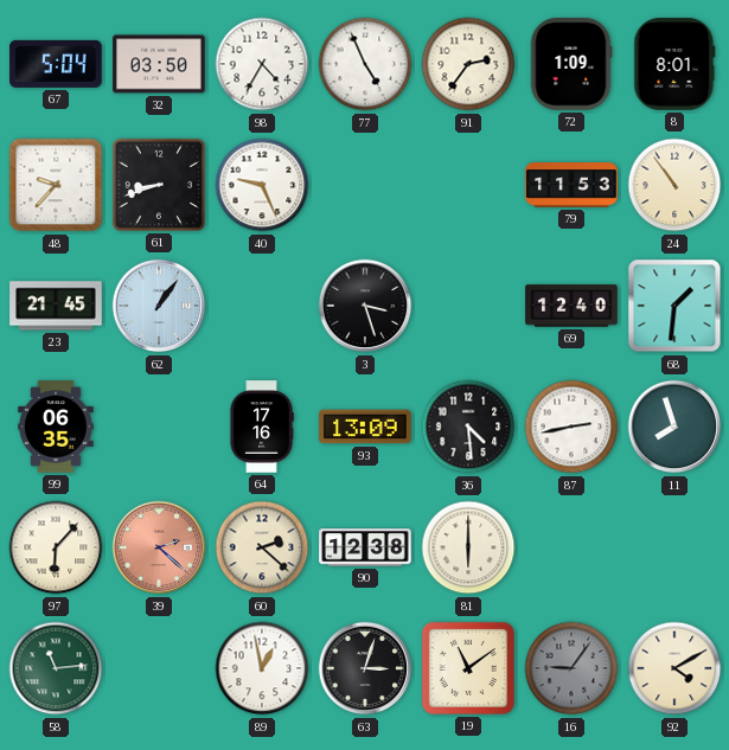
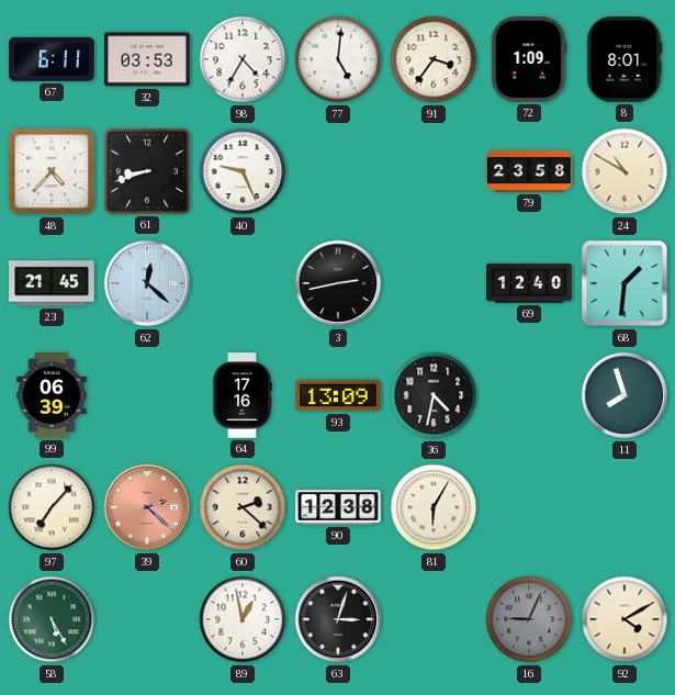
67: 5:04 -> 6:11
32: 03:50 -> 03:53
77: 4:56 -> 5:01
91: 2:36 -> 3:36
48: 9:37 -> 4:37
79: 11:53 -> 23:58
24: 10:54 -> 10:50
62: 1:06 -> 12:22
3: 3:27 -> 2:43
99: 06:35 -> 06:39
36: 4:29 -> 4:32
87: 2:43 -> none
97: 6:07 -> 7:07
81: 6:00 -> 6:05
58: 11:14 -> 5:25
19: 11:09 -> none
16: 9:06 -> 9:04
